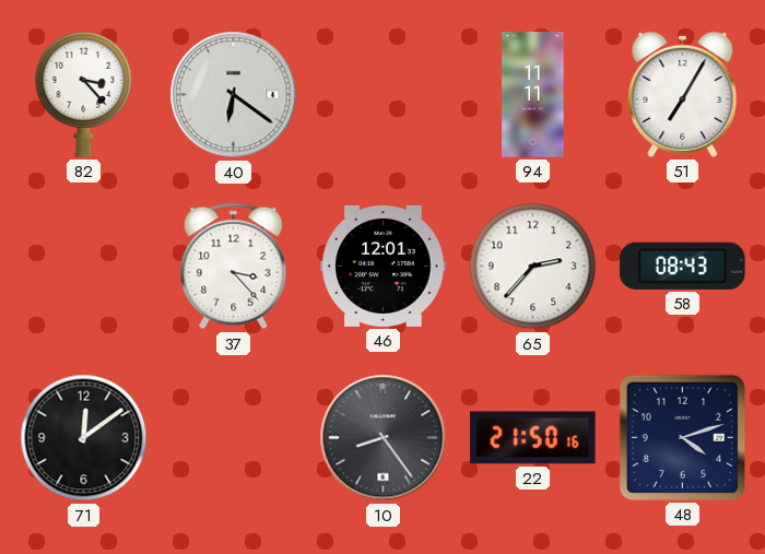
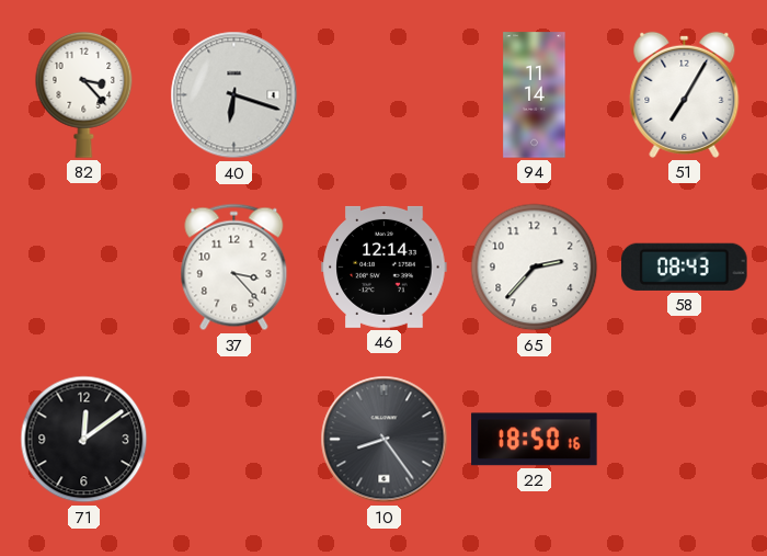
40: 6:21 -> 6:18
94: 11:11 -> 11:14
46: 12:01 -> 12:14
22: 21:50 -> 18:50
48: 4:12 -> none
